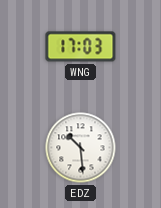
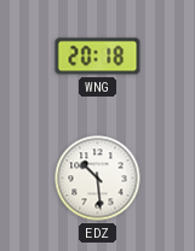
WNG: 17:03 -> 20:18
